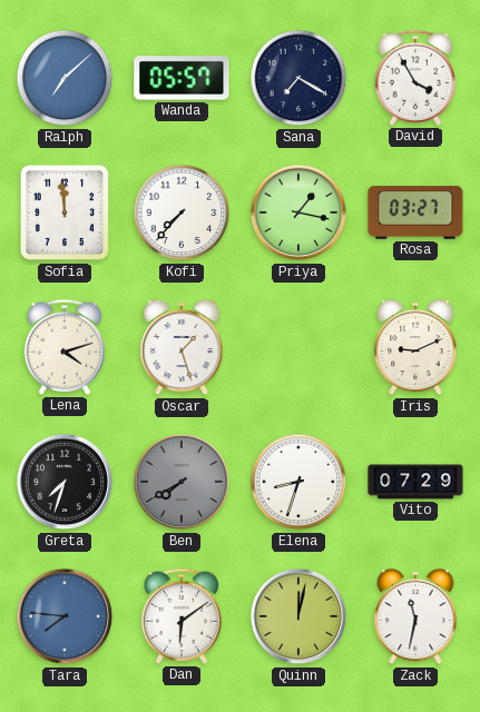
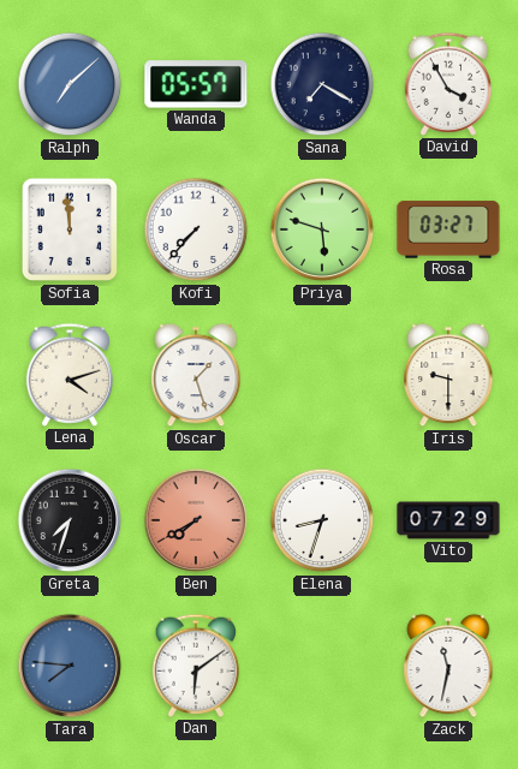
Priya: 1:17 -> 5:48
Iris: 9:11 -> 9:30
Ben dial: grey -> salmon
Quinn: 12:02 -> none
